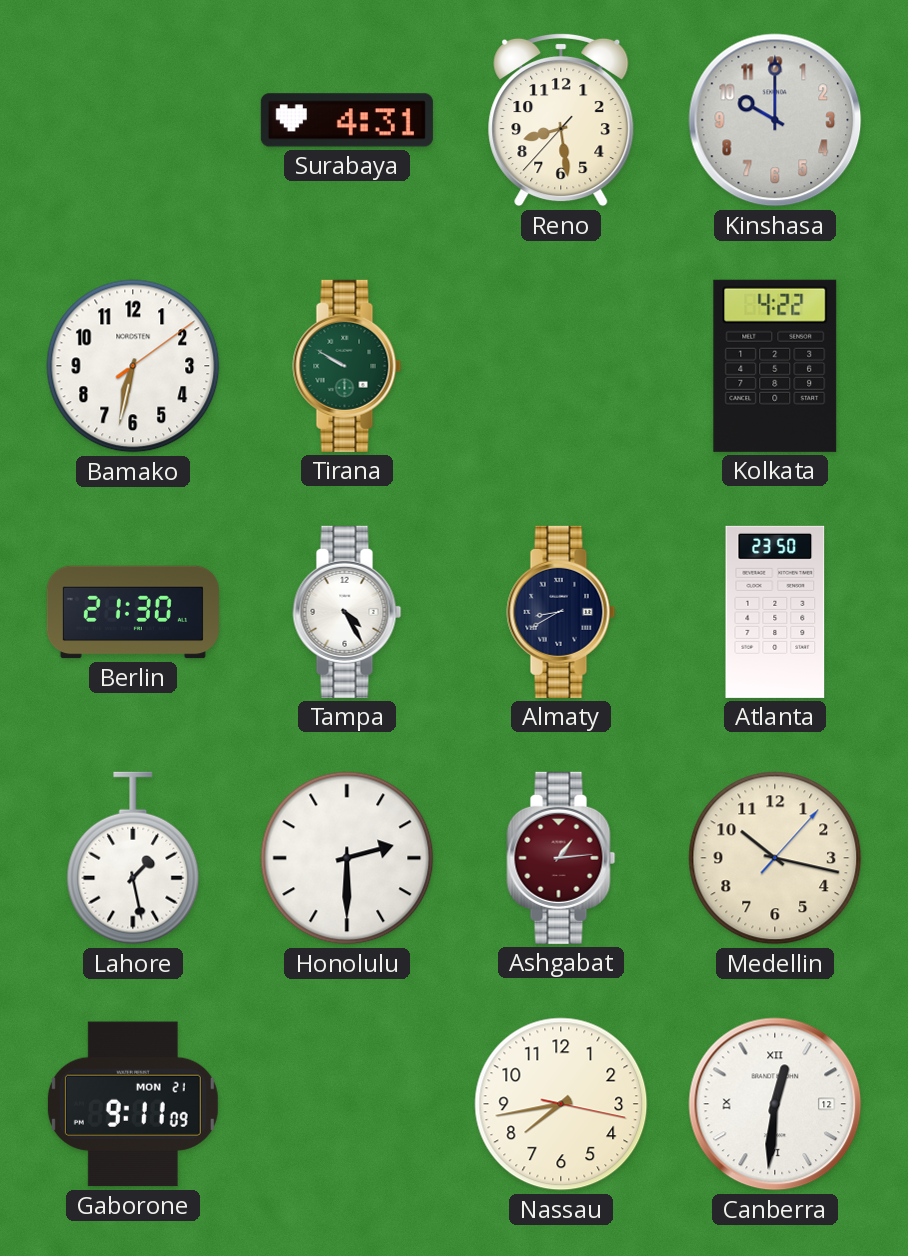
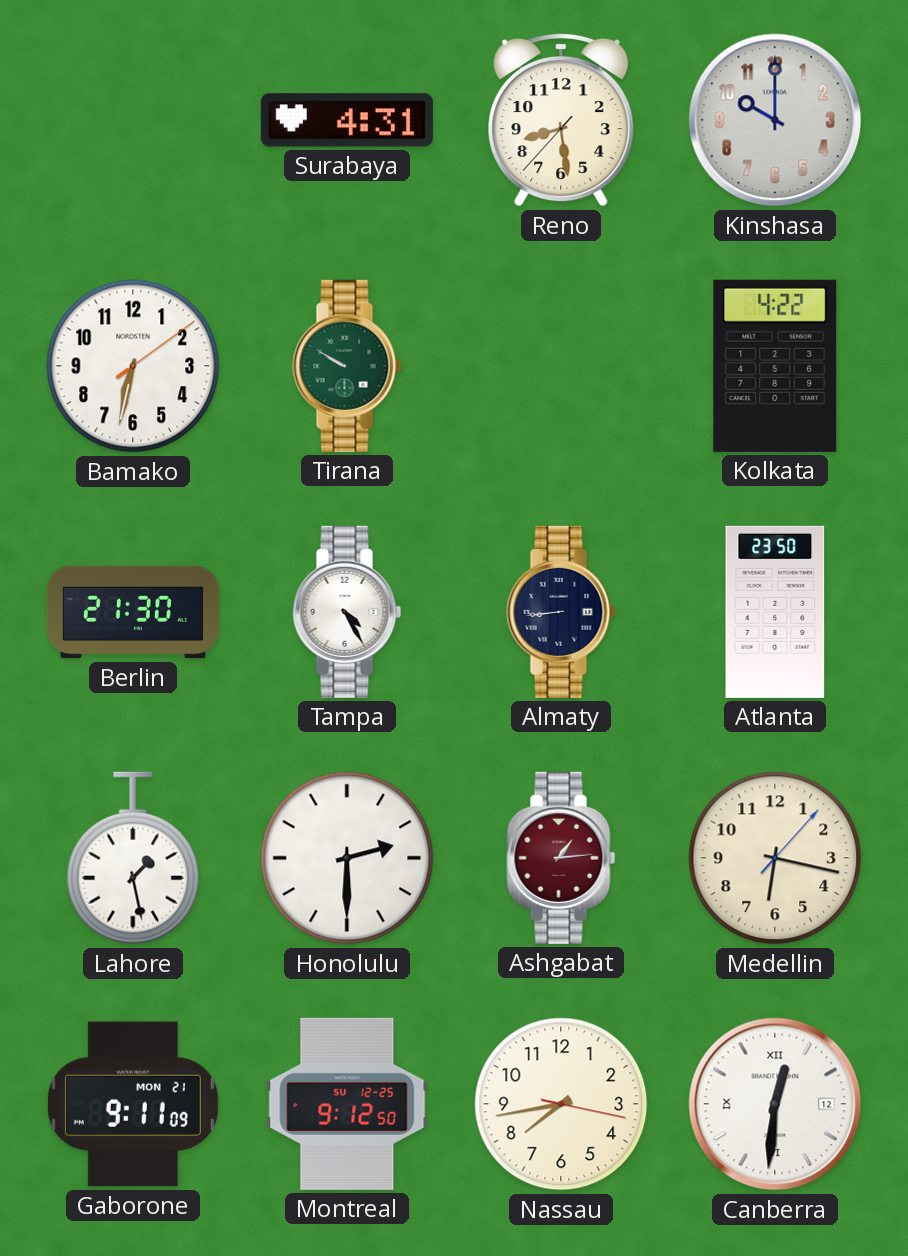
Almaty: 8:40 -> 8:44
Medellin: 10:17 -> 6:17
Montreal: none -> 9:12
